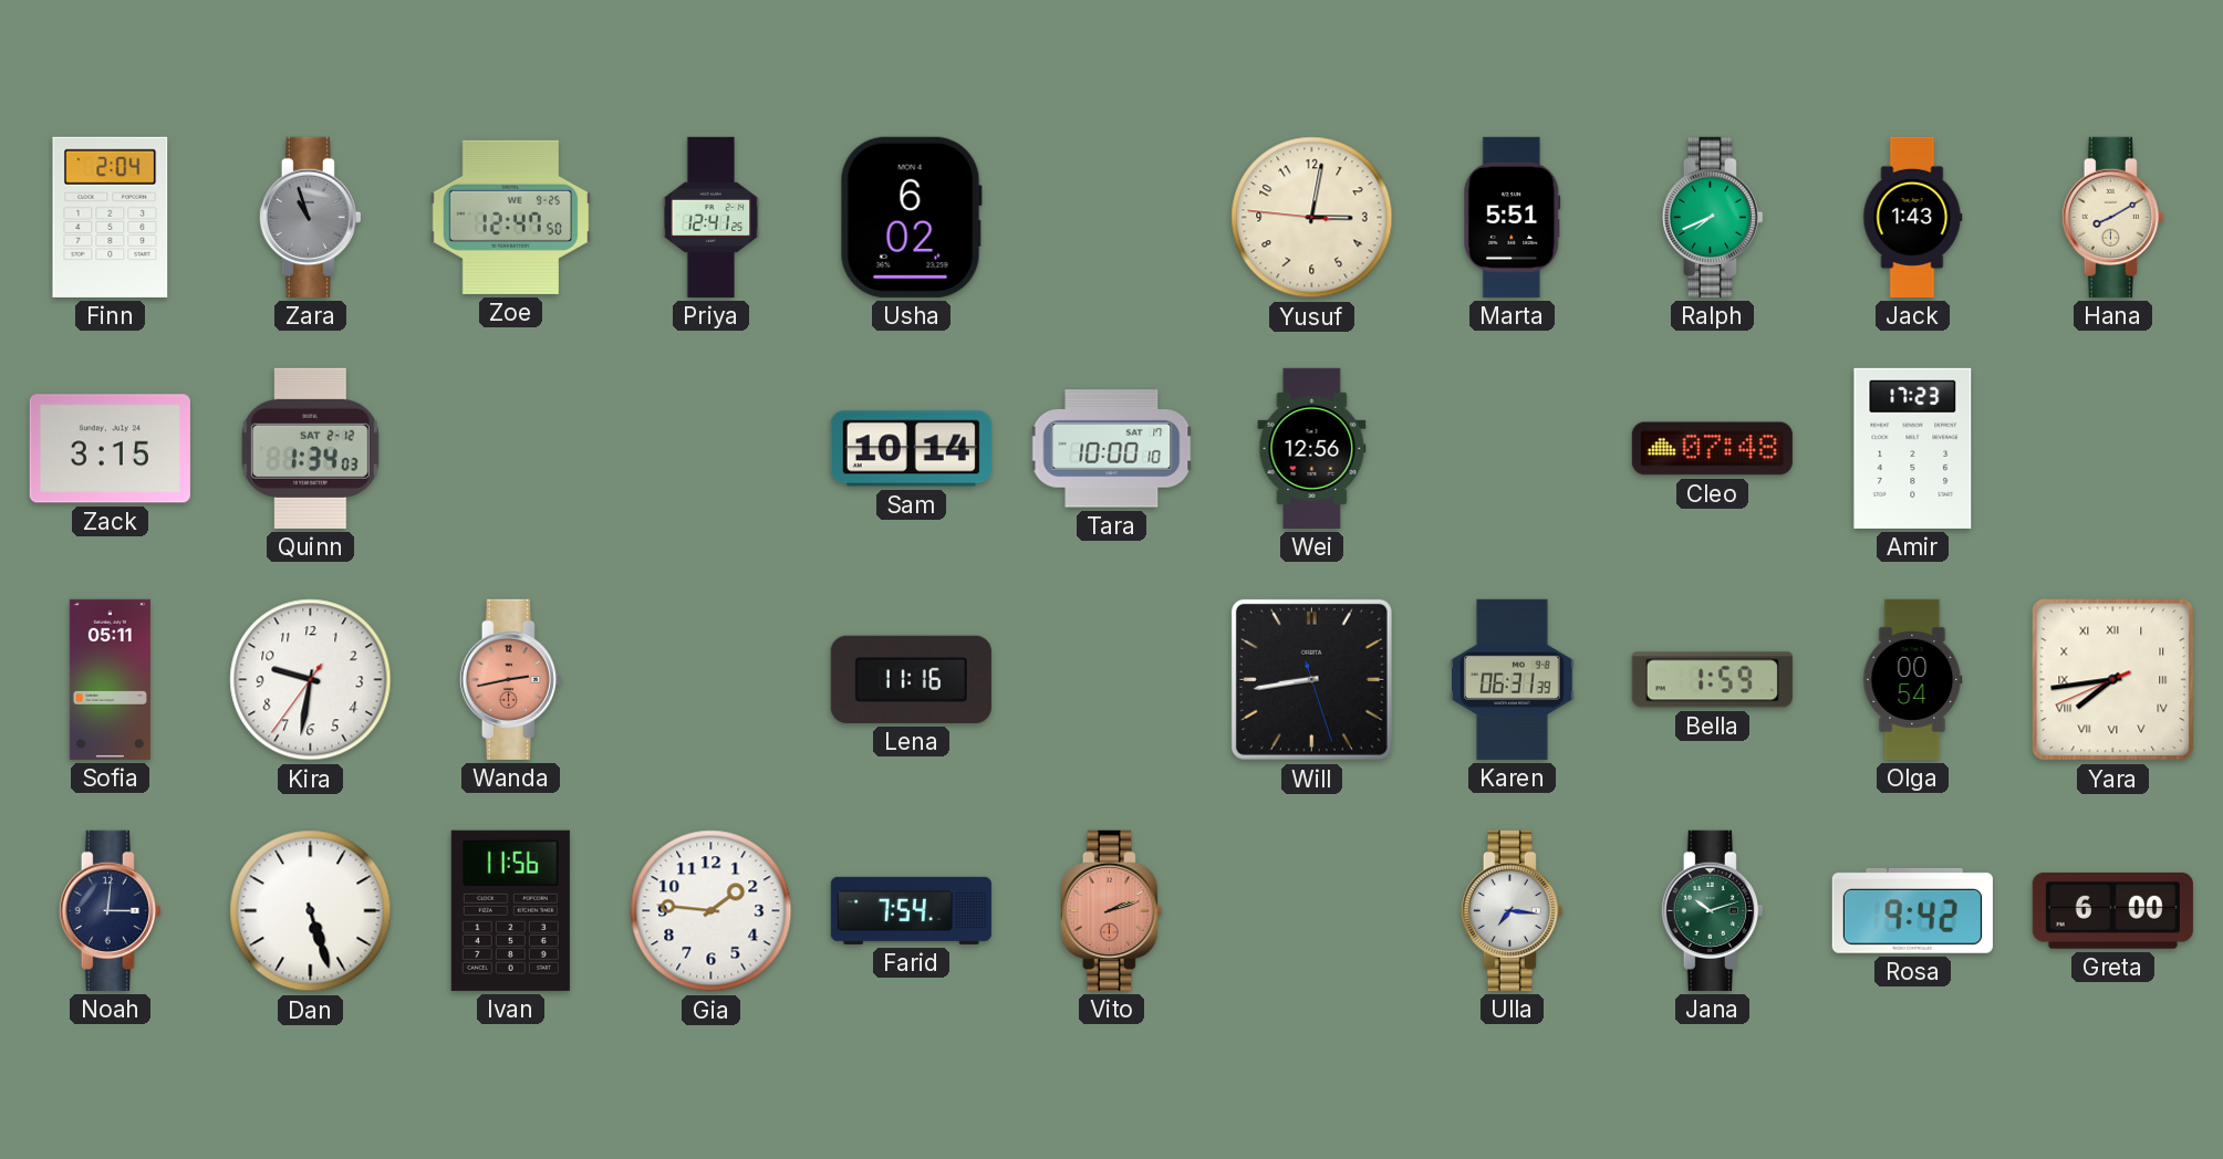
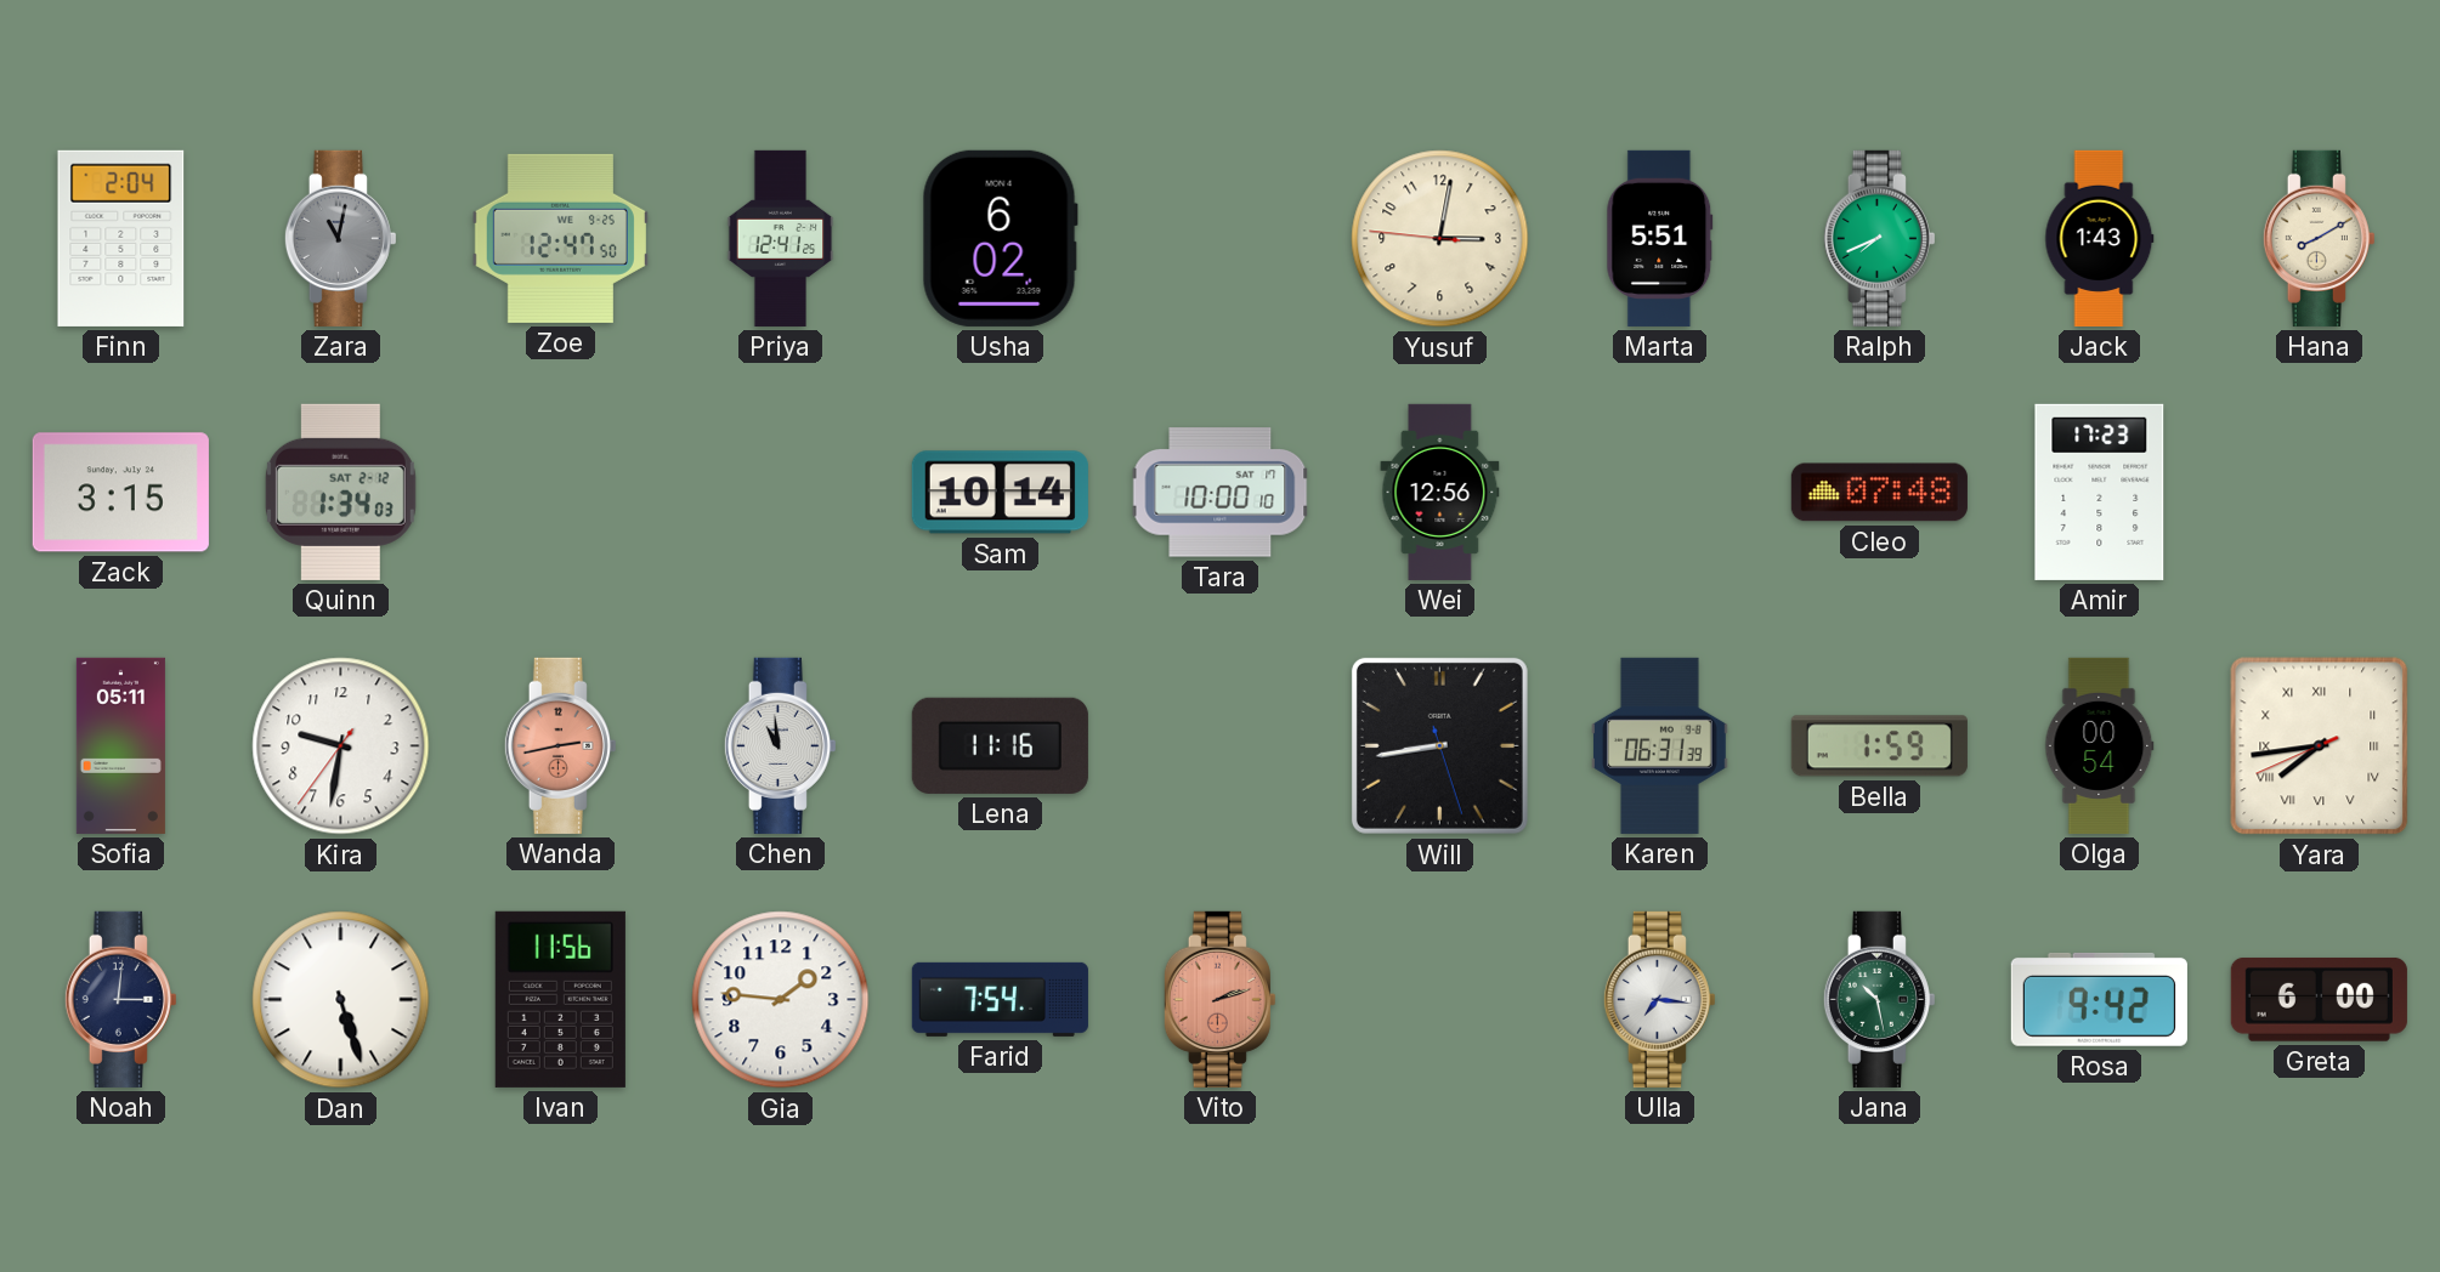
Zara: 10:57 -> 11:02
Chen: none -> 10:59
Jana: 10:12 -> 10:28
